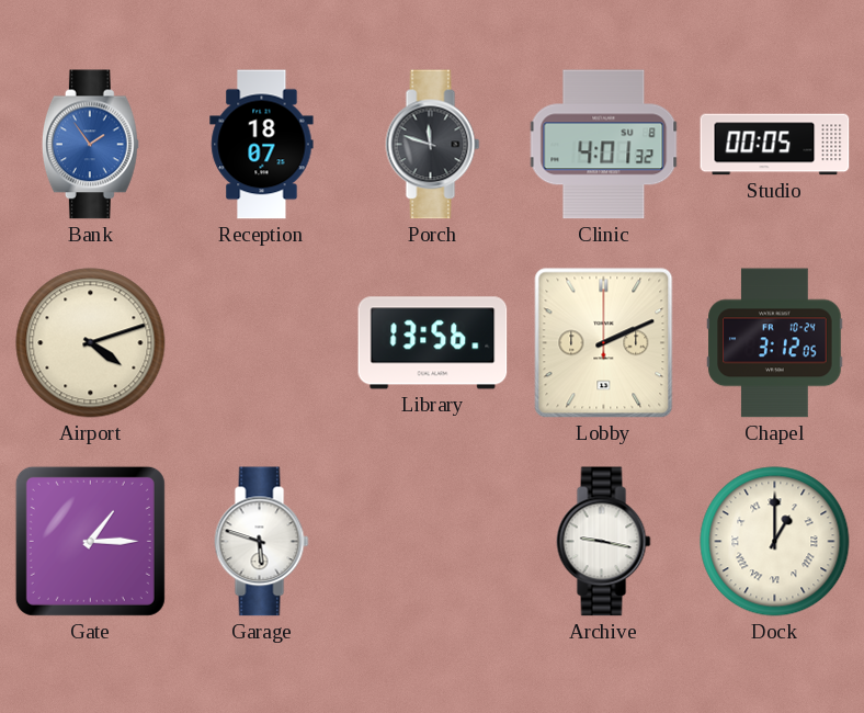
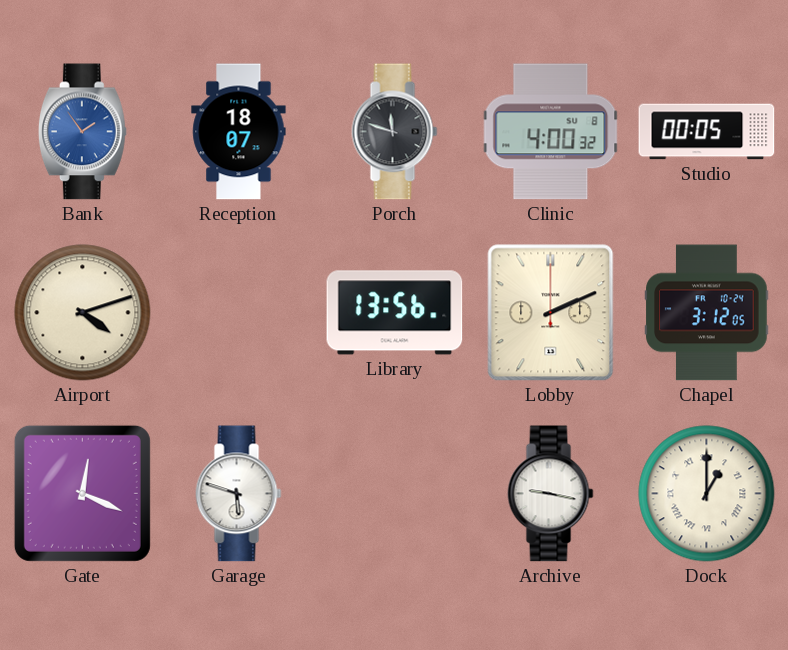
Clinic: 4:01 -> 4:00
Gate: 1:15 -> 12:19
